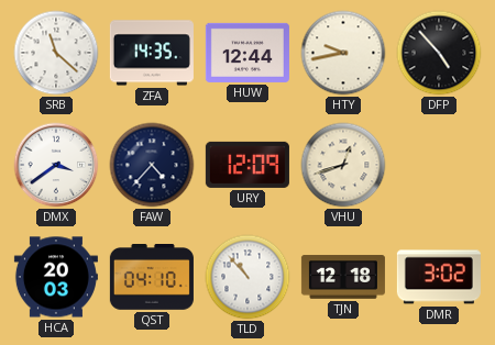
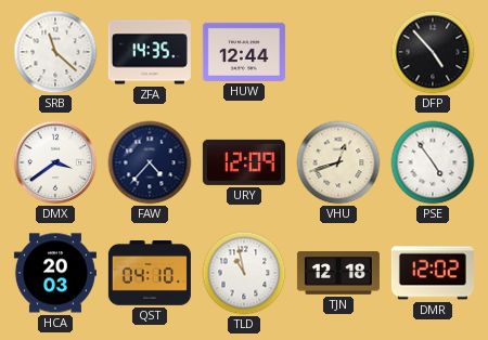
HTY: 9:43 -> none
PSE: none -> 4:54
TLD: 10:53 -> 10:58
DMR: 3:02 -> 12:02
